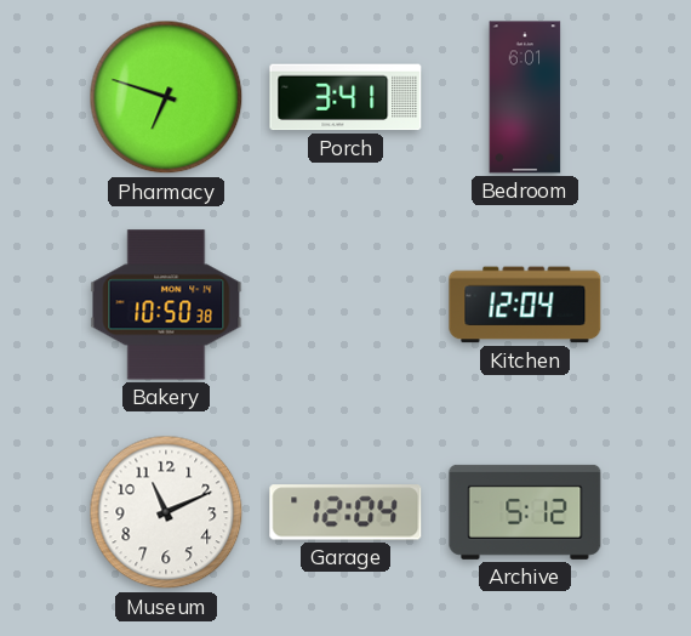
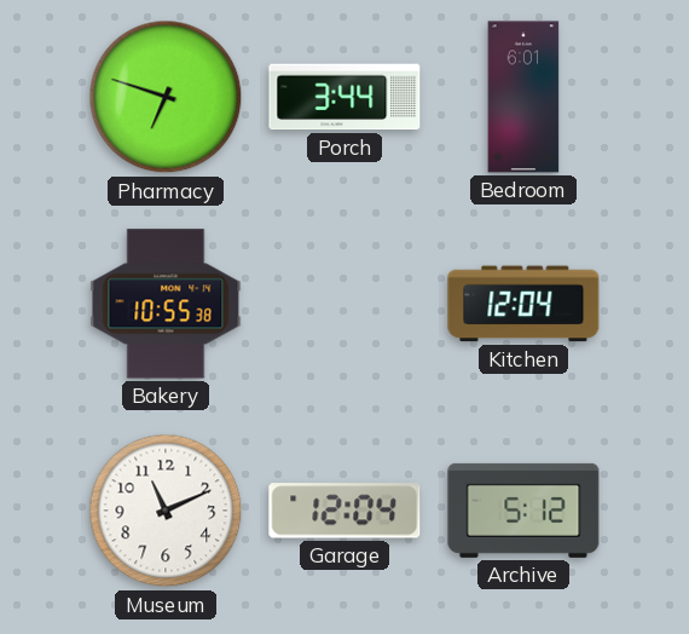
Porch: 3:41 -> 3:44
Bakery: 10:50 -> 10:55
